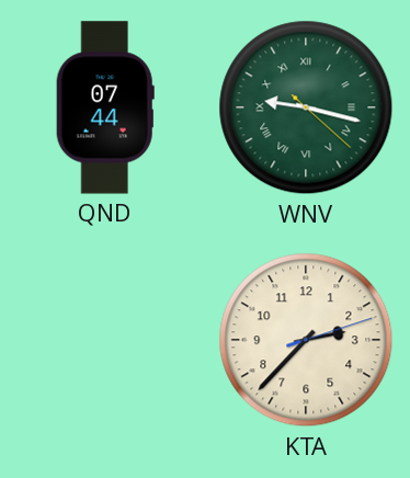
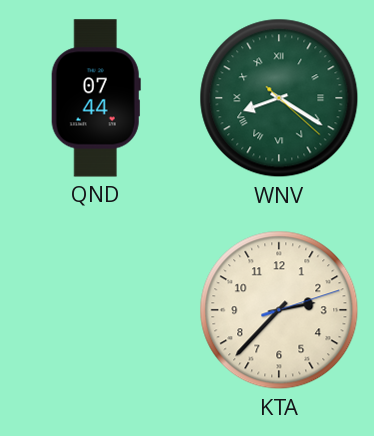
WNV: 9:17 -> 8:20
